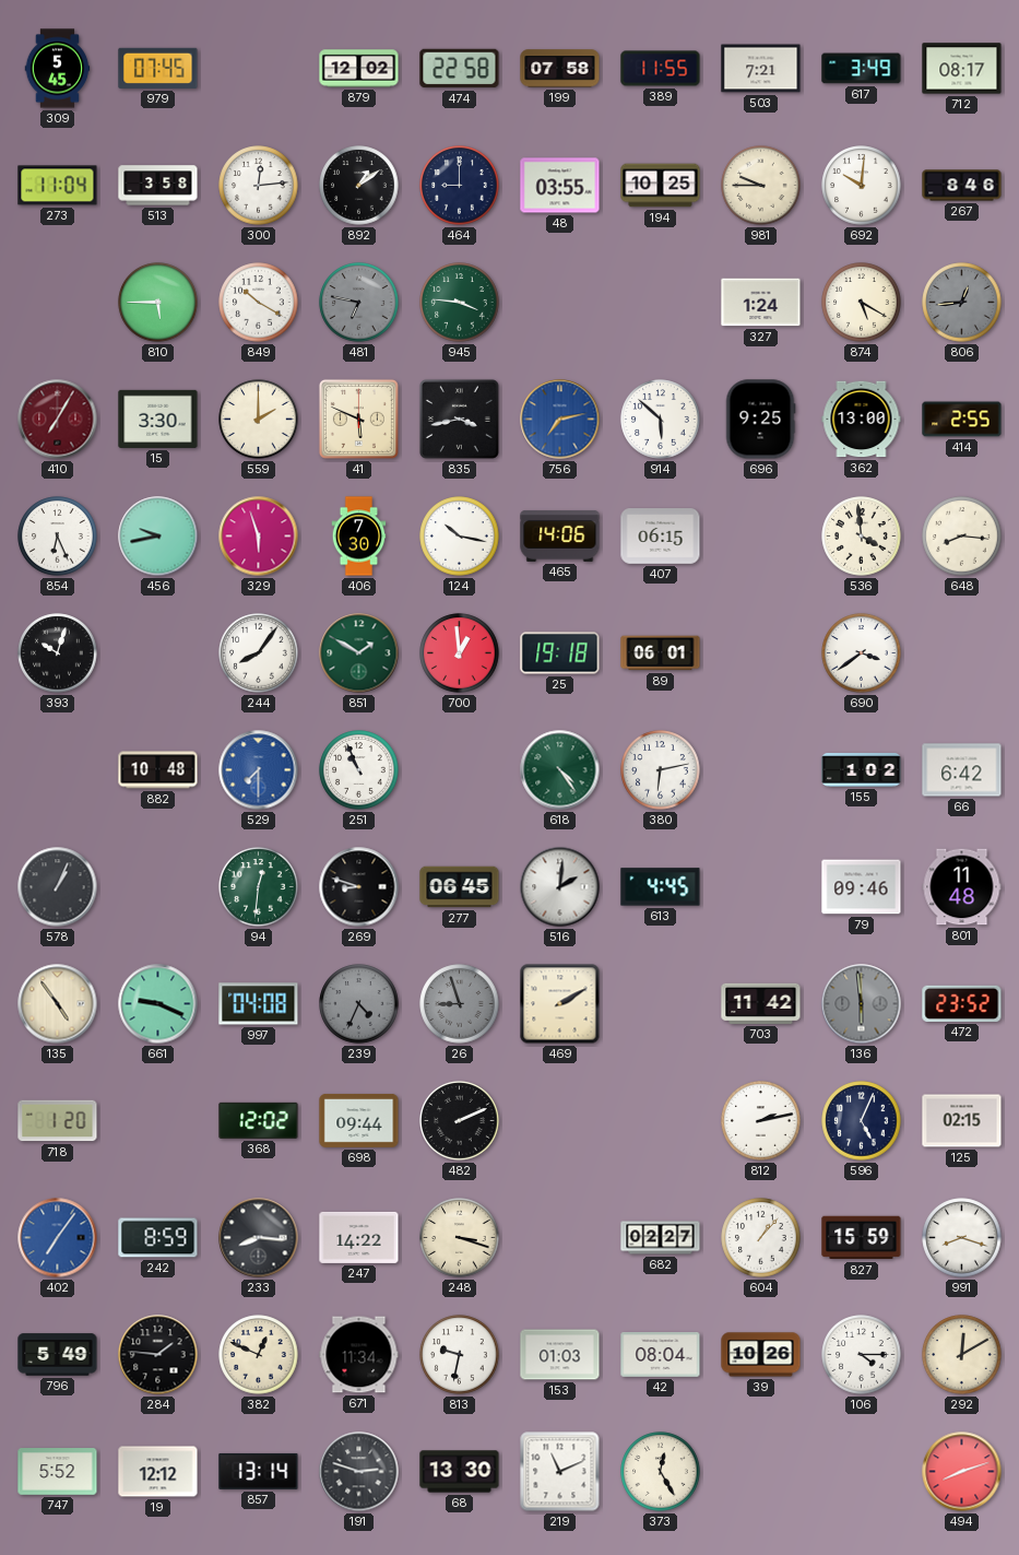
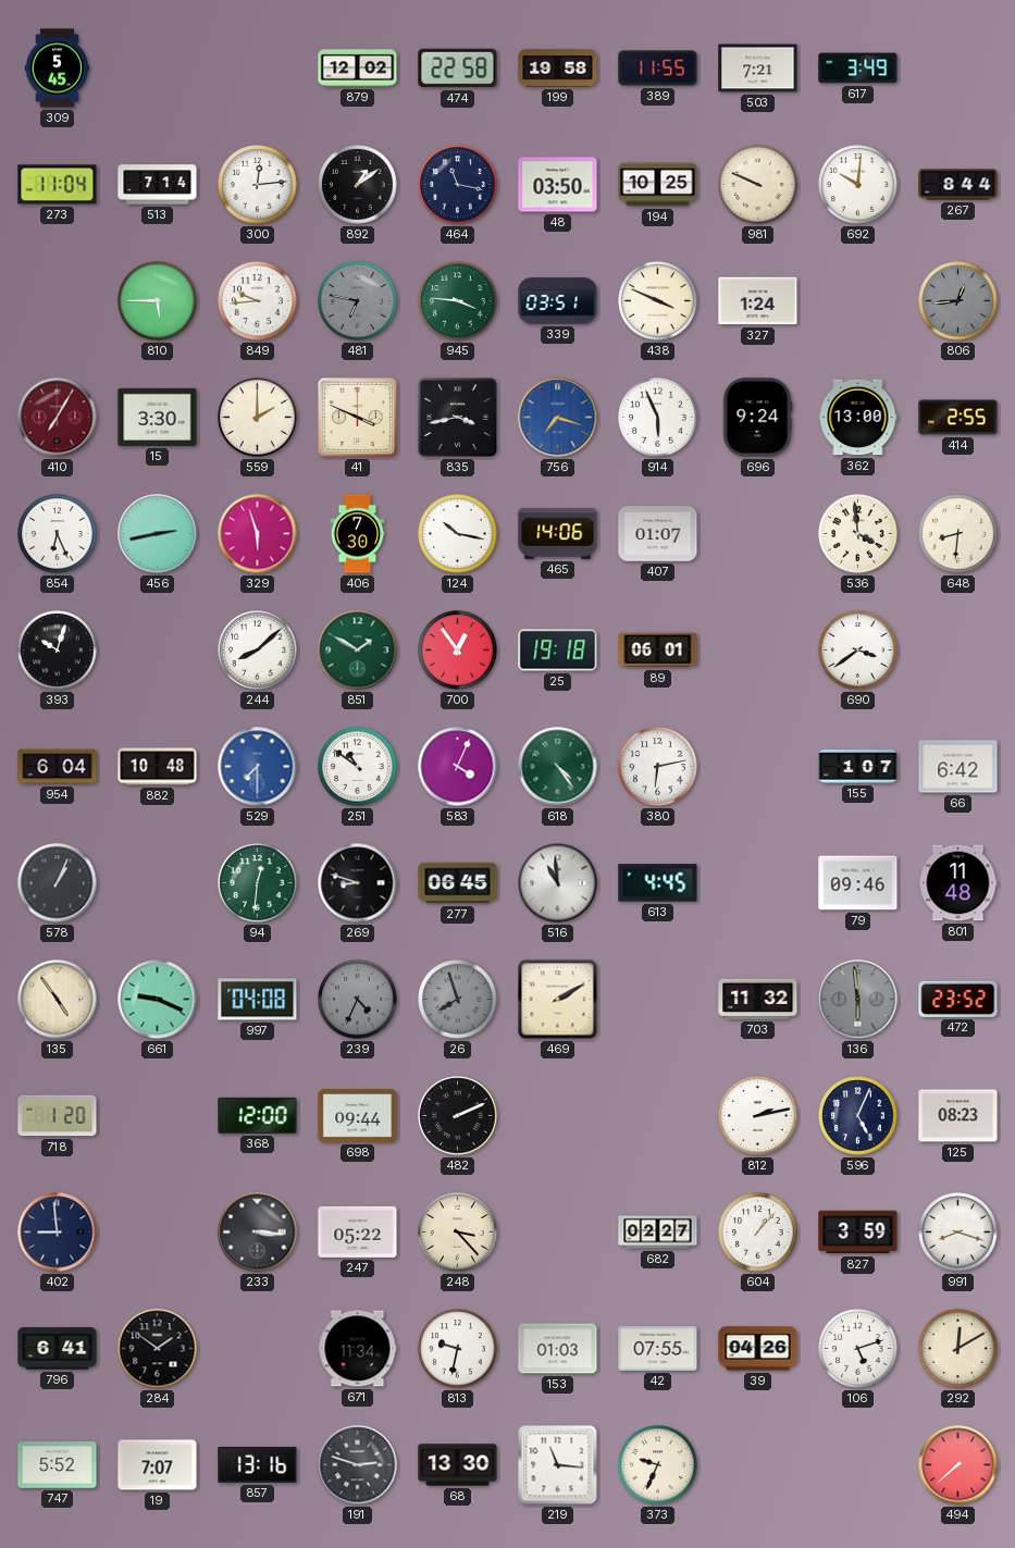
979: 07:45 -> none
199: 07:58 -> 19:58
712: 08:17 -> none
513: 3:58 -> 7:14
464: 9:00 -> 11:17
48: 03:55 -> 03:50
981: 9:45 -> 9:49
267: 8:46 -> 8:44
849: 10:20 -> 9:44
339: none -> 03:51
438: none -> 3:49
874: 5:20 -> none
41: 5:49 -> 3:49
756: 7:13 -> 7:18
914: 5:52 -> 5:56
696: 9:25 -> 9:24
456: 9:43 -> 2:43
407: 06:15 -> 01:07
648: 8:16 -> 8:31
244: 8:06 -> 8:08
700: 12:59 -> 12:54
954: none -> 6:04
251: 10:56 -> 10:51
583: none -> 4:04
155: 1:02 -> 1:07
516: 2:01 -> 10:59
26: 8:57 -> 7:57
703: 11:42 -> 11:32
368: 12:02 -> 12:00
125: 02:15 -> 08:23
402: 7:06 -> 8:59
402 dial: blue -> navy
242: 8:59 -> none
233: 8:16 -> 3:16
247: 14:22 -> 05:22
248: 3:18 -> 3:23
827: 15:59 -> 3:59
796: 5:49 -> 6:41
284: 1:46 -> 1:51
382: 12:49 -> none
42: 08:04 -> 07:55
39: 10:26 -> 04:26
106: 4:15 -> 5:12
19: 12:12 -> 7:07
857: 13:14 -> 13:16
219: 11:11 -> 11:16
373: 12:25 -> 9:34
494: 8:12 -> 7:38
